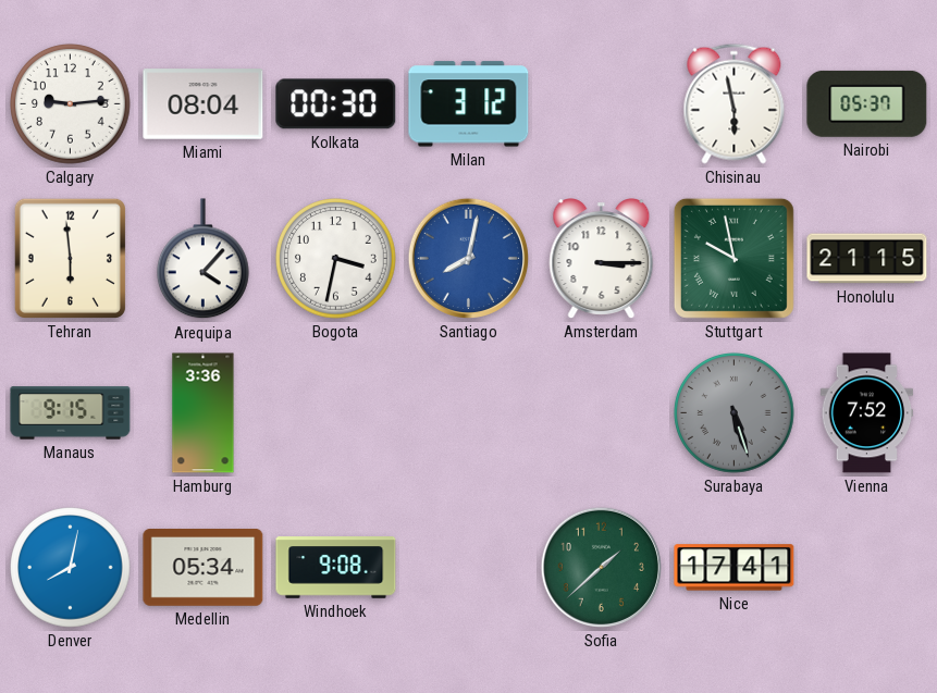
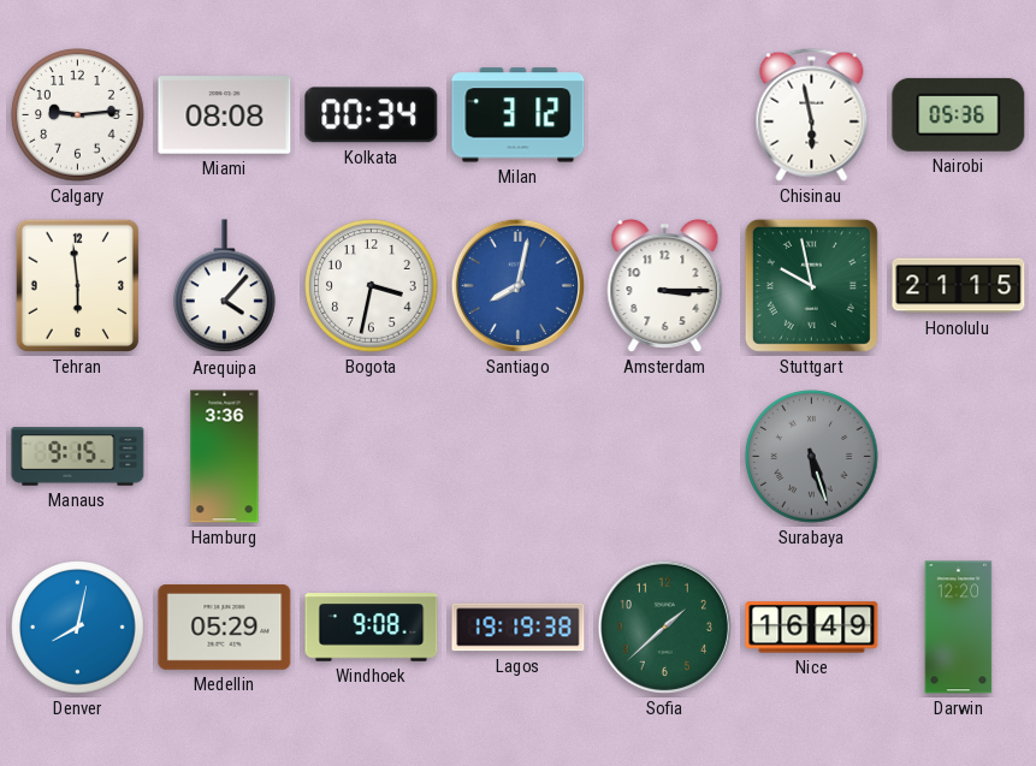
Miami: 08:04 -> 08:08
Kolkata: 00:30 -> 00:34
Nairobi: 05:37 -> 05:36
Vienna: 7:52 -> none
Medellin: 05:34 -> 05:29
Lagos: none -> 19:19
Nice: 17:41 -> 16:49
Darwin: none -> 12:20
